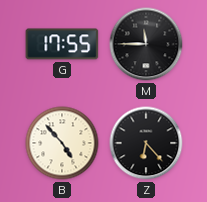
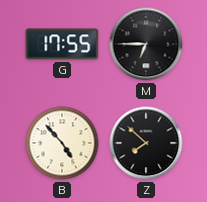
M: 11:45 -> 6:45
Z: 6:23 -> 7:52
